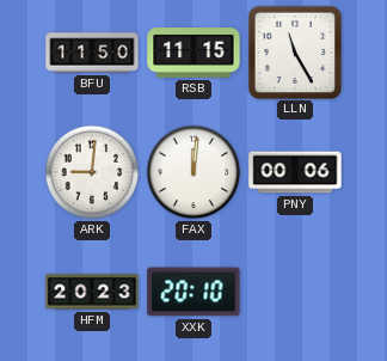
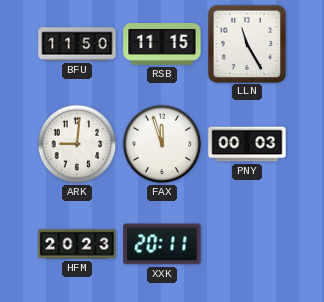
FAX: 12:01 -> 11:57
PNY: 00:06 -> 00:03
XXK: 20:10 -> 20:11
